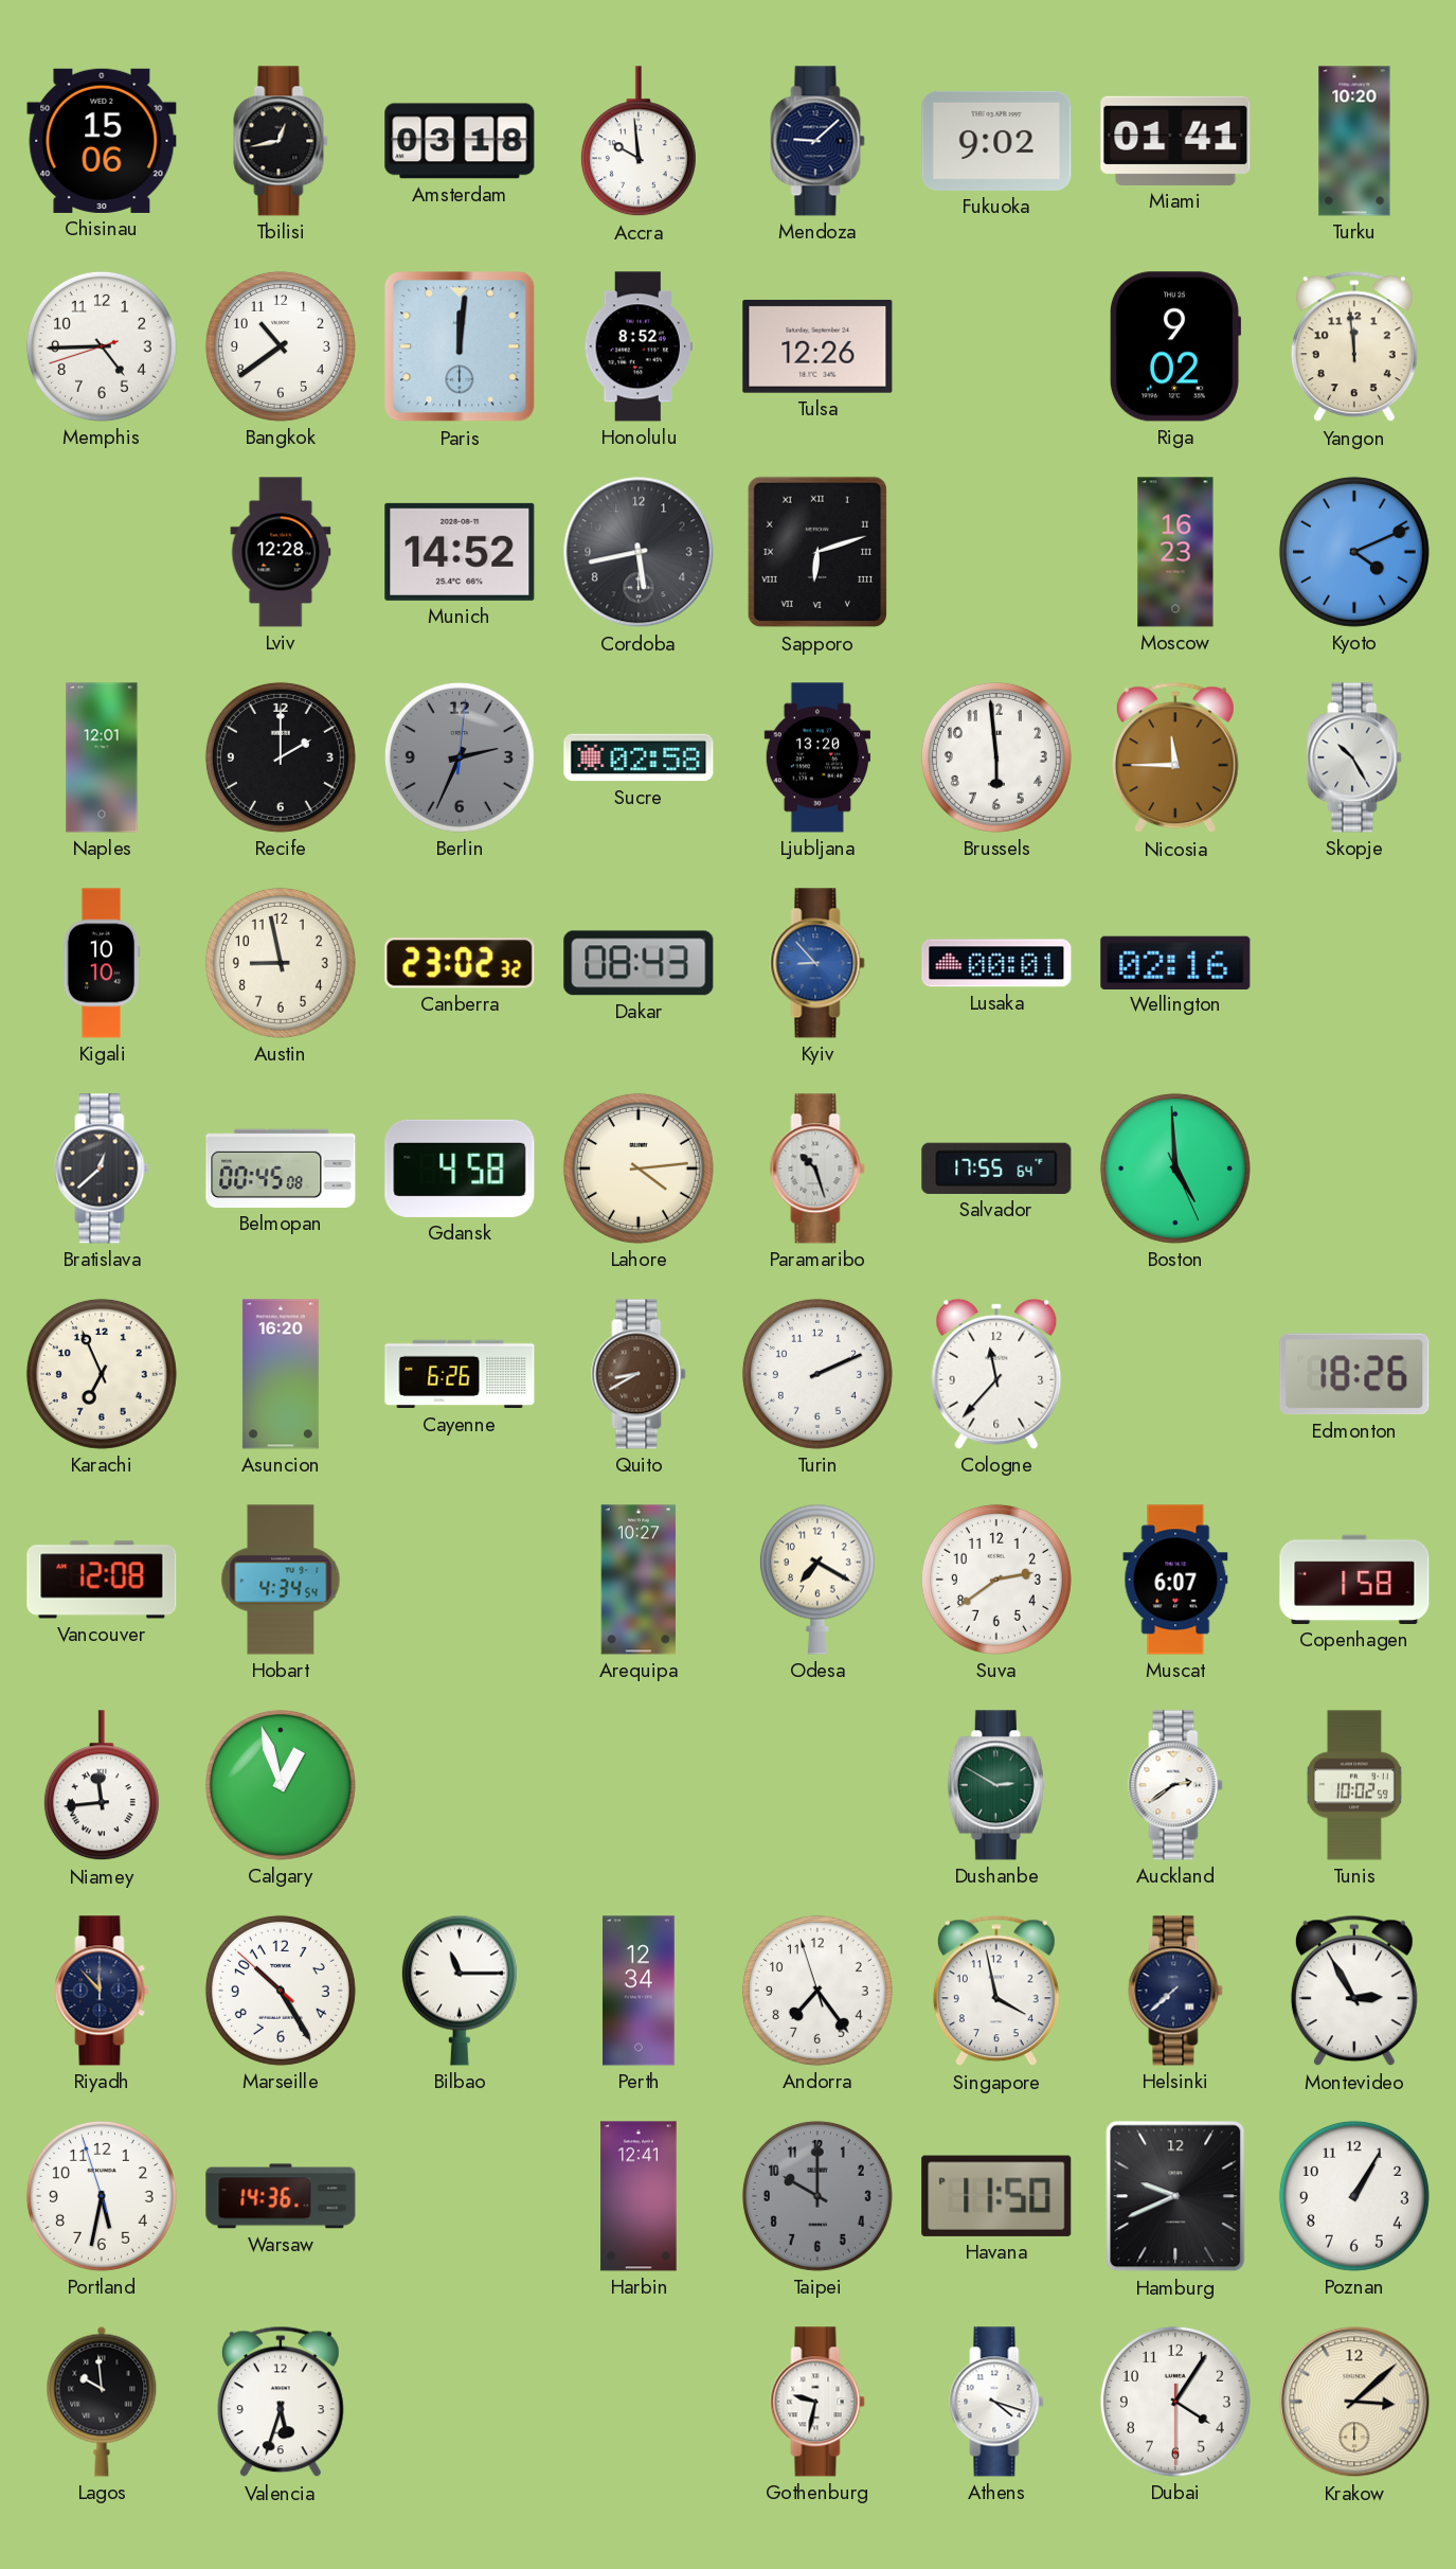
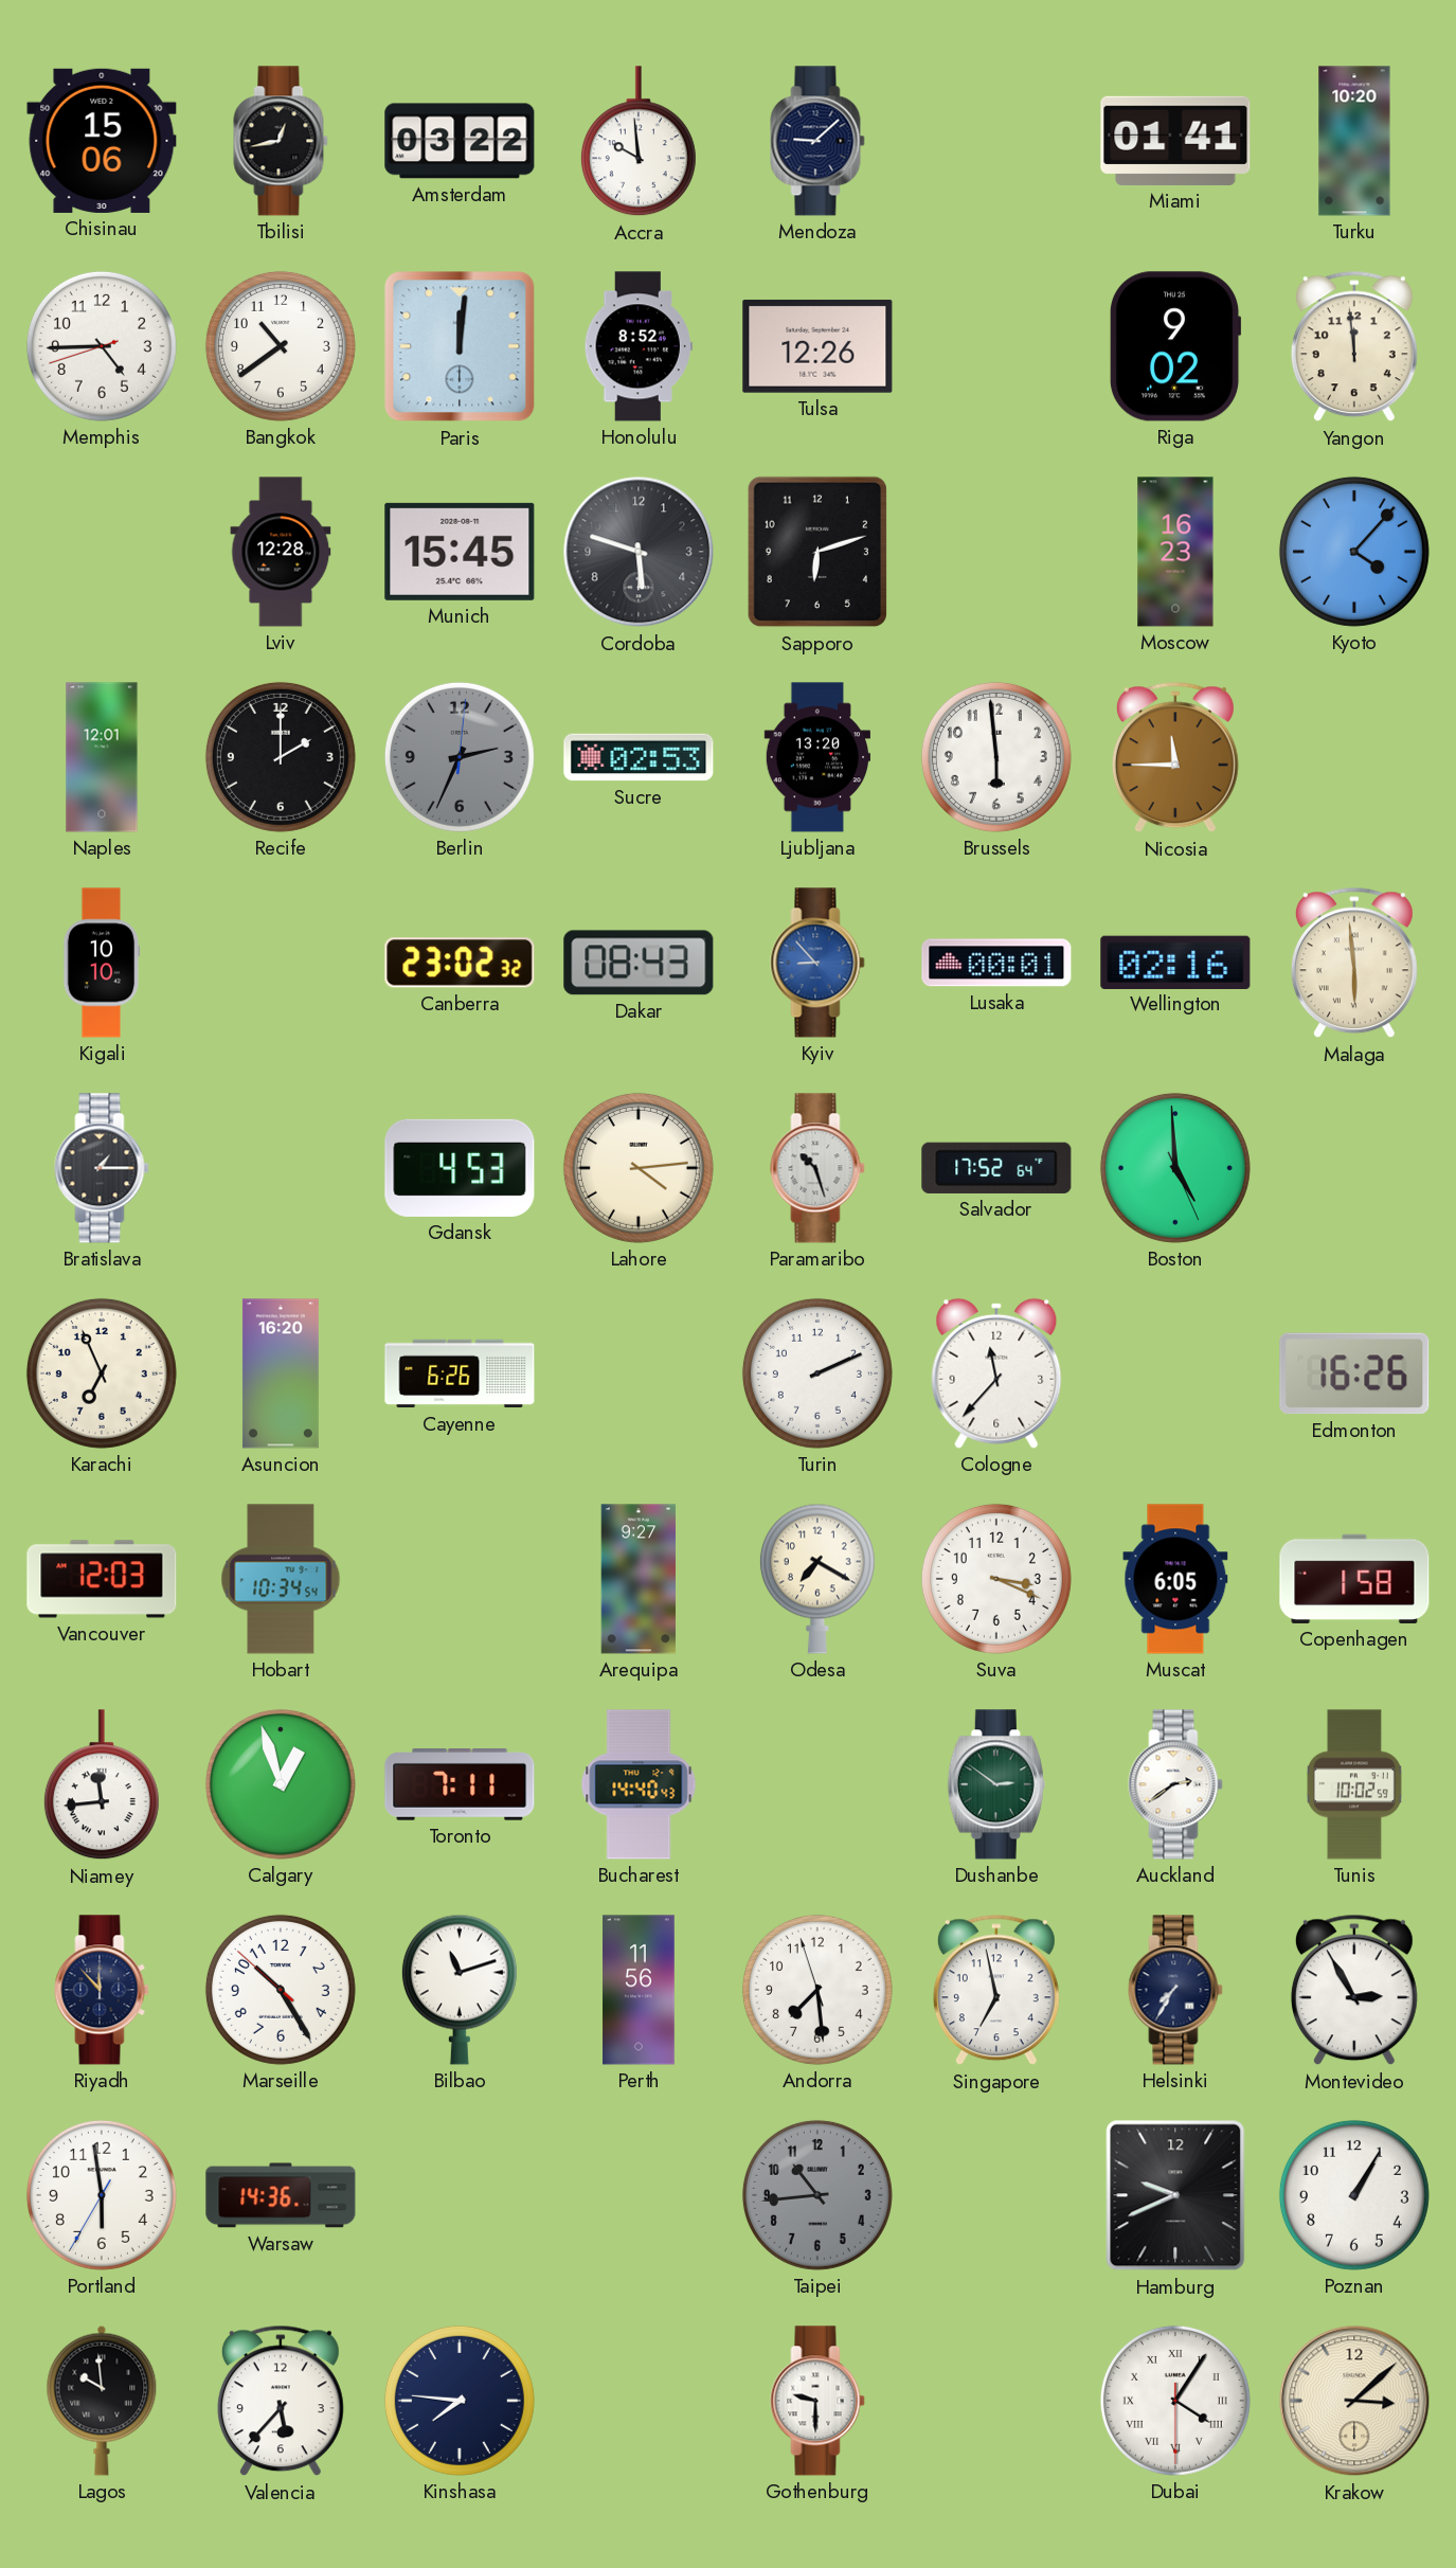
Amsterdam: 03:18 -> 03:22
Fukuoka: 9:02 -> none
Munich: 14:52 -> 15:45
Cordoba: 5:43 -> 5:48
Sapporo numerals: Roman -> Arabic
Kyoto: 4:11 -> 4:07
Sucre: 02:58 -> 02:53
Skopje: 10:25 -> none
Austin: 8:58 -> none
Malaga: none -> 5:59
Bratislava: 12:38 -> 1:15
Belmopan: 00:45 -> none
Gdansk: 4:58 -> 4:53
Salvador: 17:55 -> 17:52
Quito: 8:40 -> none
Edmonton: 18:26 -> 16:26
Vancouver: 12:08 -> 12:03
Hobart: 4:34 -> 10:34
Arequipa: 10:27 -> 9:27
Suva: 2:39 -> 3:19
Muscat: 6:07 -> 6:05
Toronto: none -> 7:11
Bucharest: none -> 14:40
Dushanbe: 2:50 -> 2:51
Bilbao: 11:15 -> 11:12
Perth: 12:34 -> 11:56
Andorra: 7:23 -> 7:28
Singapore: 3:58 -> 6:58
Helsinki: 7:38 -> 7:35
Portland: 5:31 -> 5:58
Harbin: 12:41 -> none
Taipei: 10:00 -> 10:44
Havana: 11:50 -> none
Valencia: 5:33 -> 5:37
Kinshasa: none -> 7:46
Gothenburg: 9:32 -> 9:30
Athens: 4:18 -> none
Dubai numerals: Arabic -> Roman
